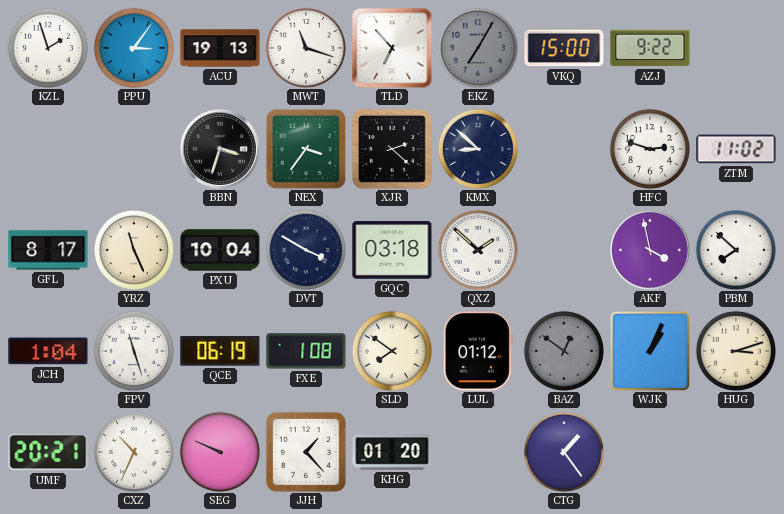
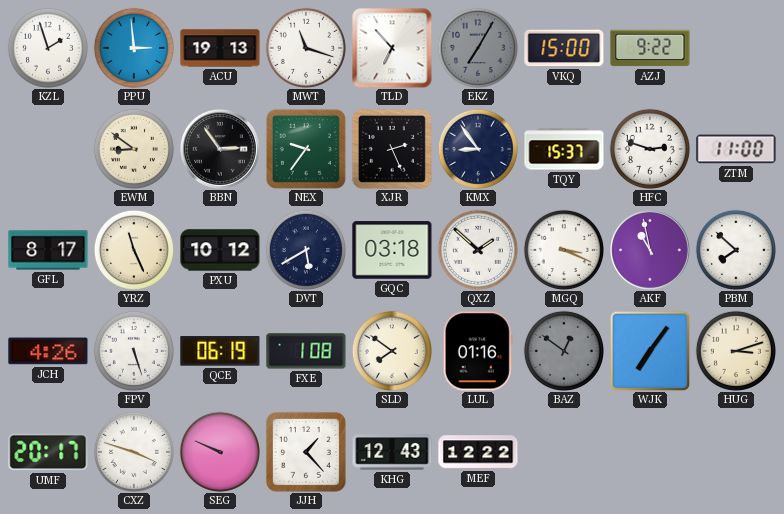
PPU: 3:06 -> 2:59
EWM: none -> 8:51
BBN: 3:33 -> 2:54
NEX: 3:36 -> 9:36
XJR: 2:22 -> 2:26
KMX: 8:52 -> 8:54
TQY: none -> 15:37
ZTM: 11:02 -> 11:00
PXU: 10:04 -> 10:12
DVT: 3:50 -> 5:40
MGQ: none -> 3:19
AKF: 3:58 -> 10:58
JCH: 1:04 -> 4:26
FPV: 11:27 -> 5:27
LUL: 01:12 -> 01:16
WJK: 1:04 -> 7:06
UMF: 20:21 -> 20:17
CXZ: 10:34 -> 3:48
KHG: 01:20 -> 12:43
MEF: none -> 12:22
CTG: 1:24 -> none
